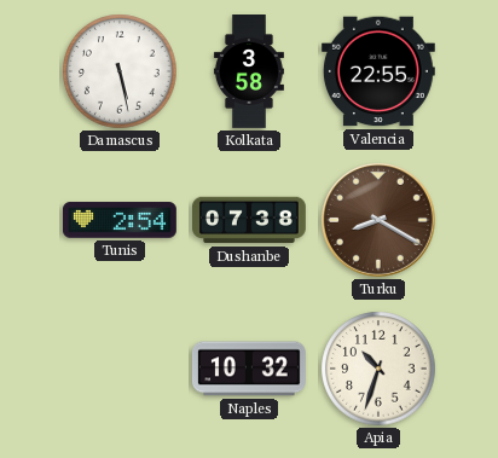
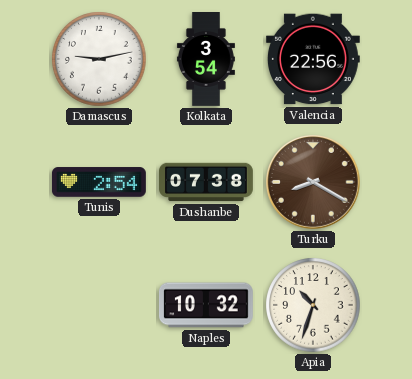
Damascus: 5:28 -> 9:13
Kolkata: 3:58 -> 3:54
Valencia: 22:55 -> 22:56
